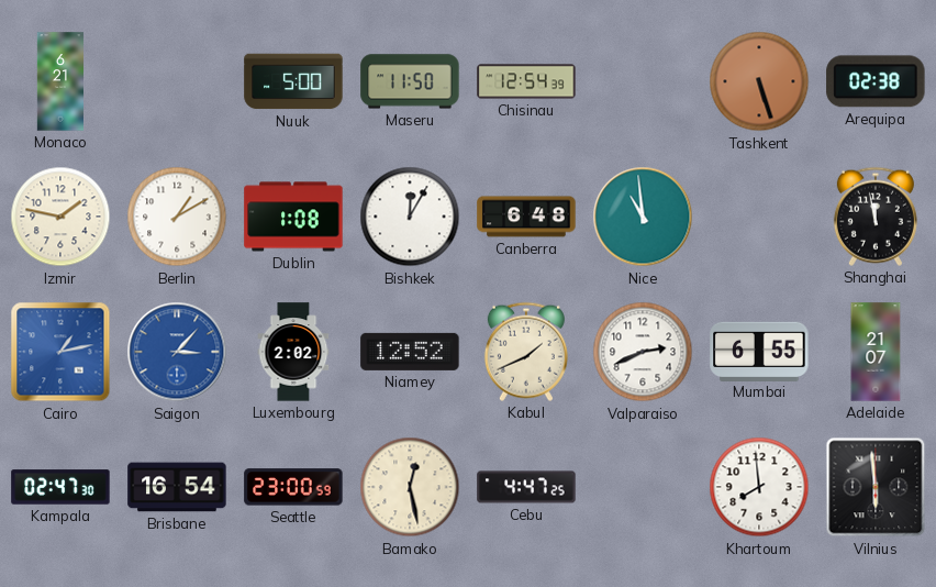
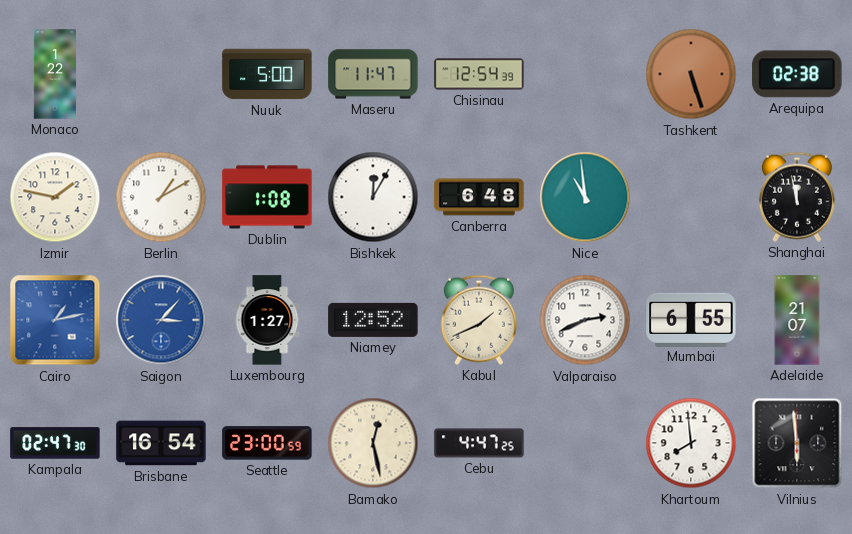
Monaco: 6:21 -> 1:22
Maseru: 11:50 -> 11:47
Luxembourg: 2:02 -> 1:27
